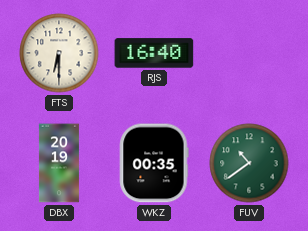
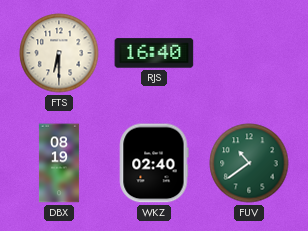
DBX: 20:19 -> 08:19
WKZ: 00:35 -> 02:40
